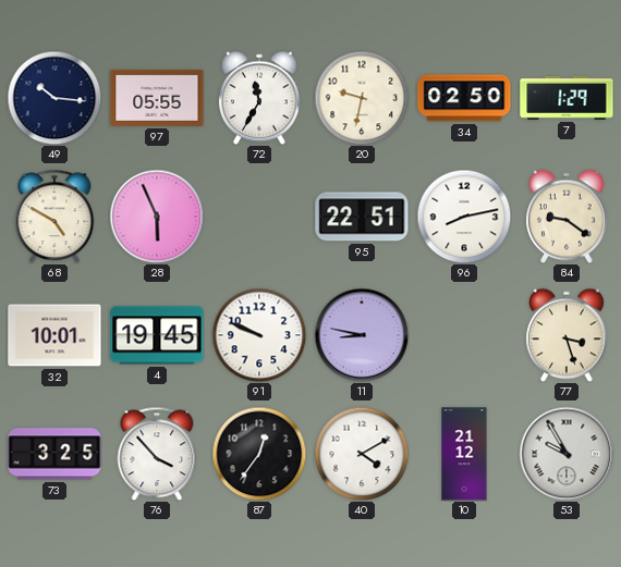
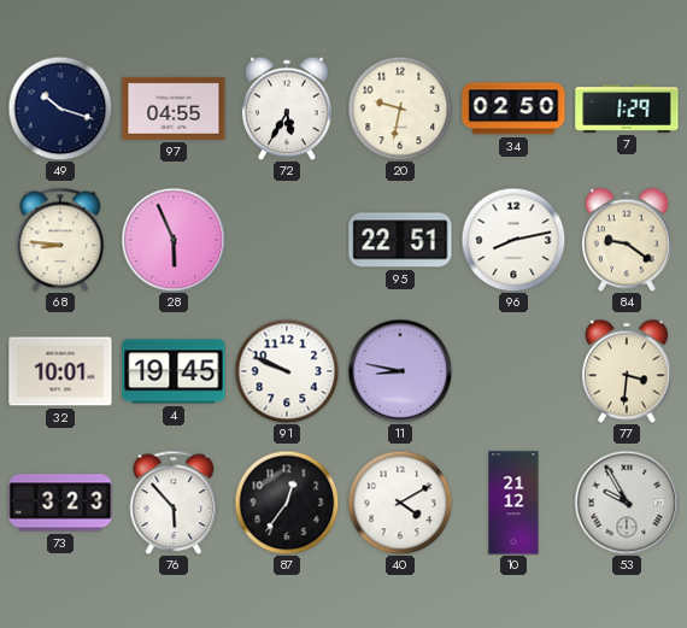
49: 10:16 -> 10:18
97: 05:55 -> 04:55
72: 11:35 -> 5:35
68: 4:50 -> 8:46
77: 3:27 -> 3:31
73: 3:25 -> 3:23
76: 3:53 -> 5:53
